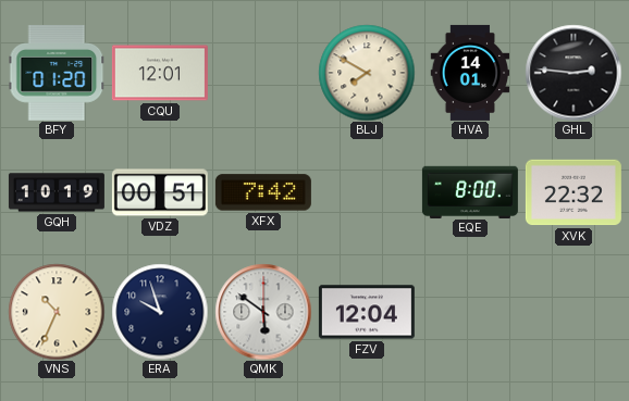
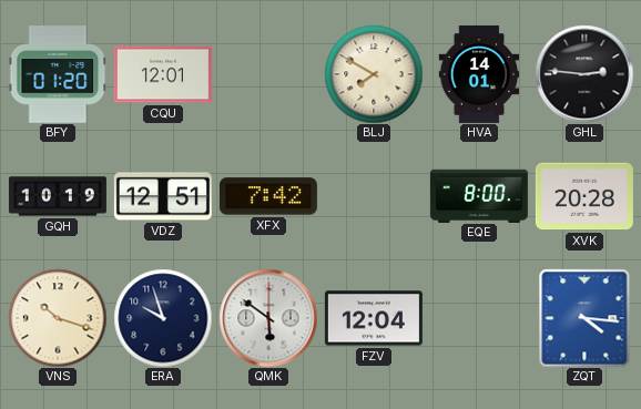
VDZ: 00:51 -> 12:51
XVK: 22:32 -> 20:28
VNS: 10:34 -> 10:18
ZQT: none -> 4:16
